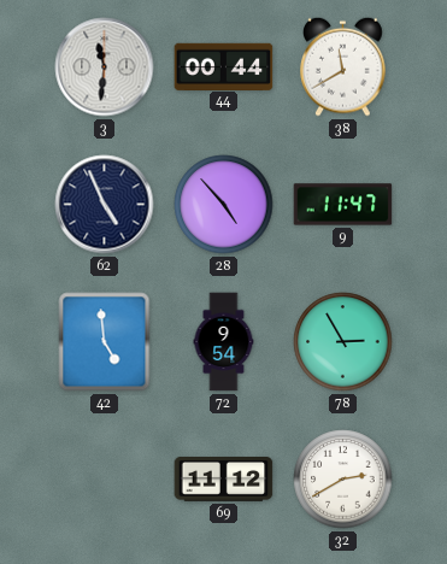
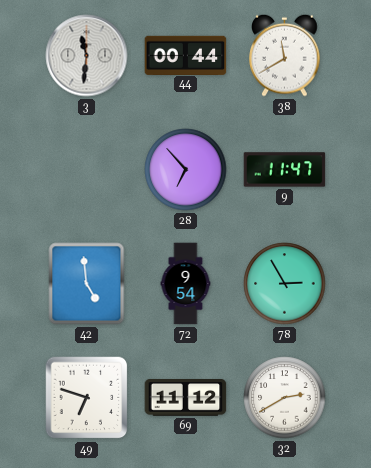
62: 4:56 -> none
28: 4:53 -> 6:53
49: none -> 6:48
